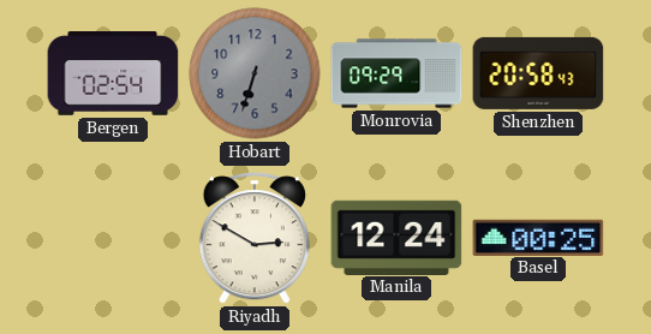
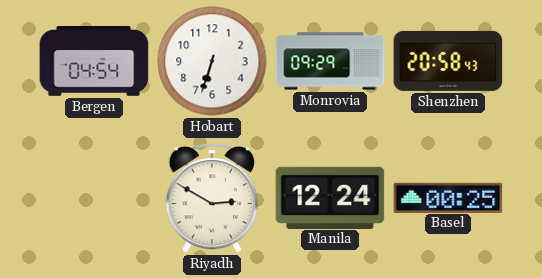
Bergen: 02:54 -> 04:54
Hobart dial: grey -> white
